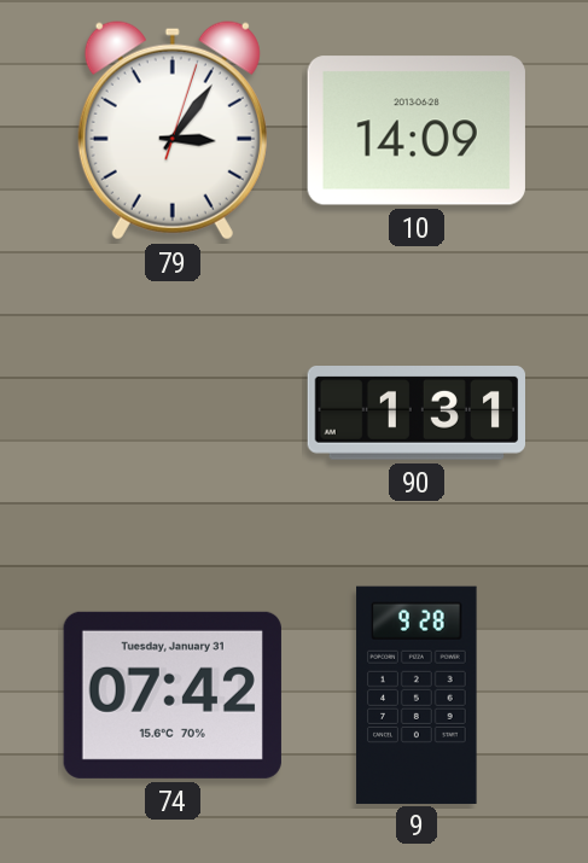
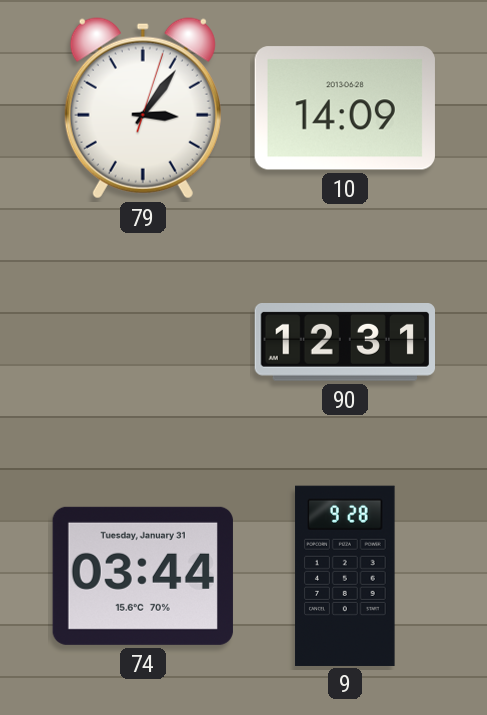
90: 1:31 -> 12:31
74: 07:42 -> 03:44
